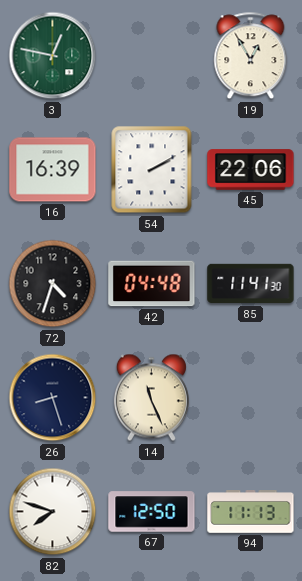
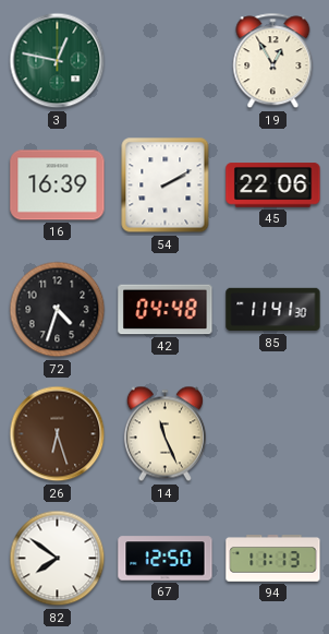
26: 8:27 -> 6:27
26 dial: navy -> brown
82: 7:48 -> 7:51
